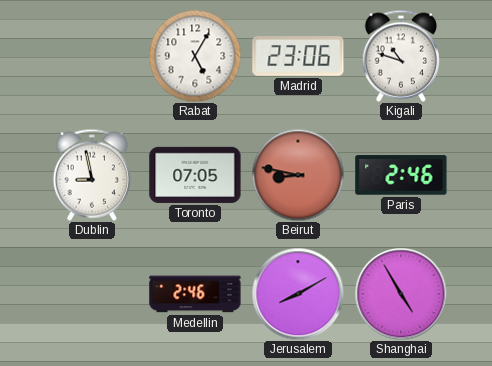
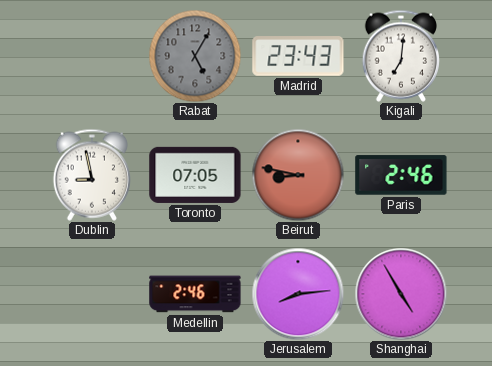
Rabat dial: white -> grey
Madrid: 23:06 -> 23:43
Kigali: 10:48 -> 7:01
Jerusalem: 8:10 -> 8:14
